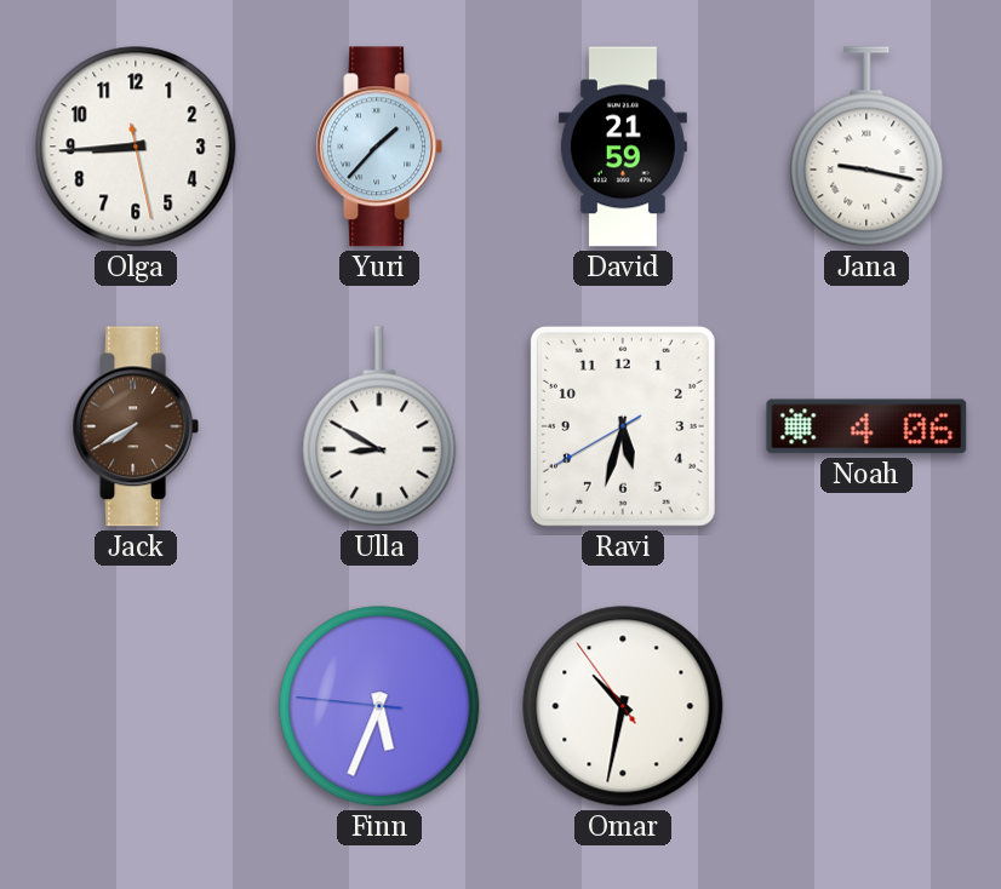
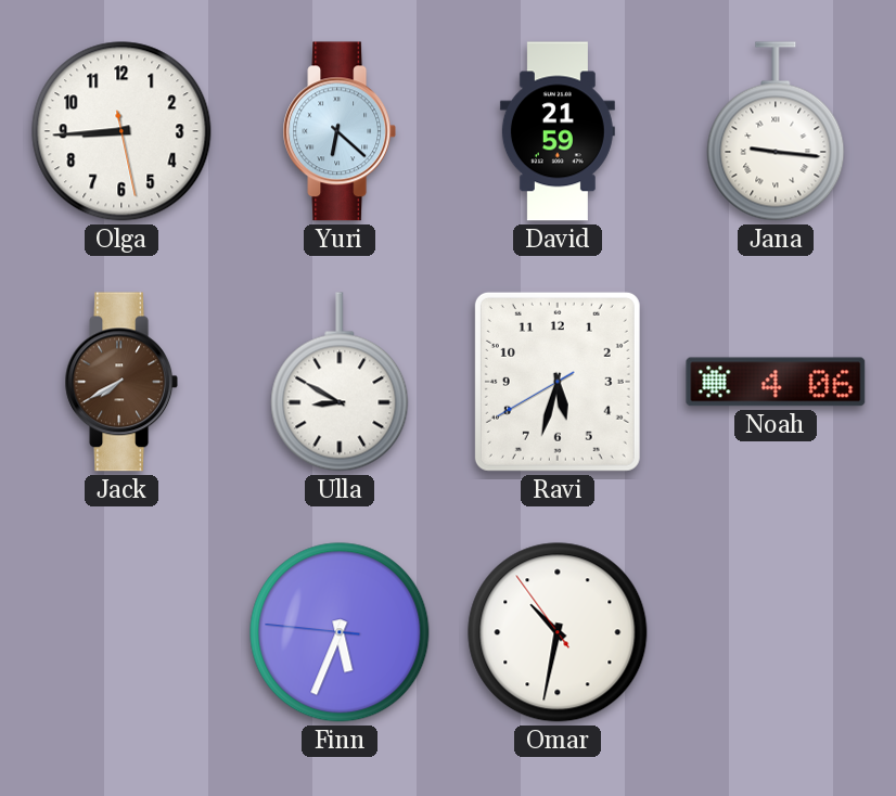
Yuri: 1:37 -> 6:22
Jana: 9:17 -> 9:16
